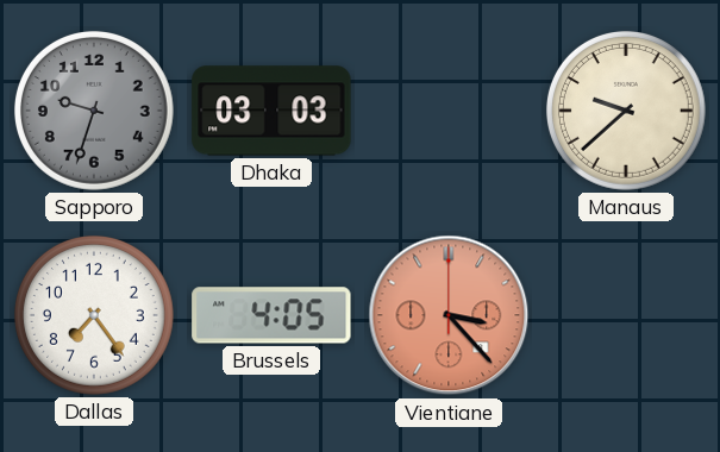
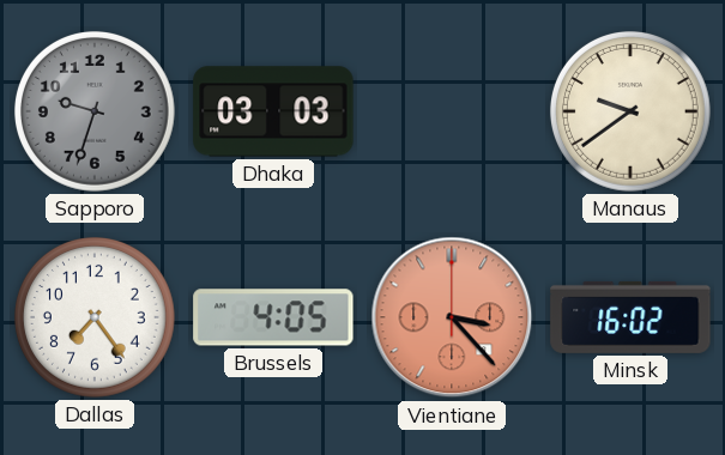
Manaus: 9:38 -> 9:39
Minsk: none -> 16:02
